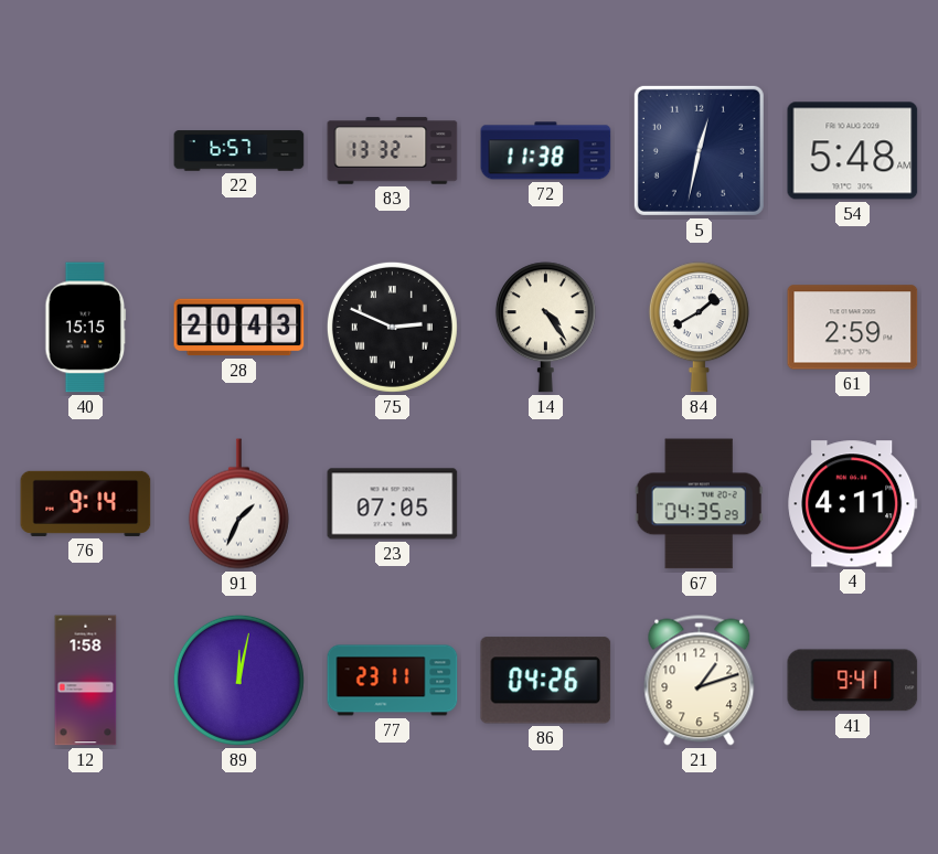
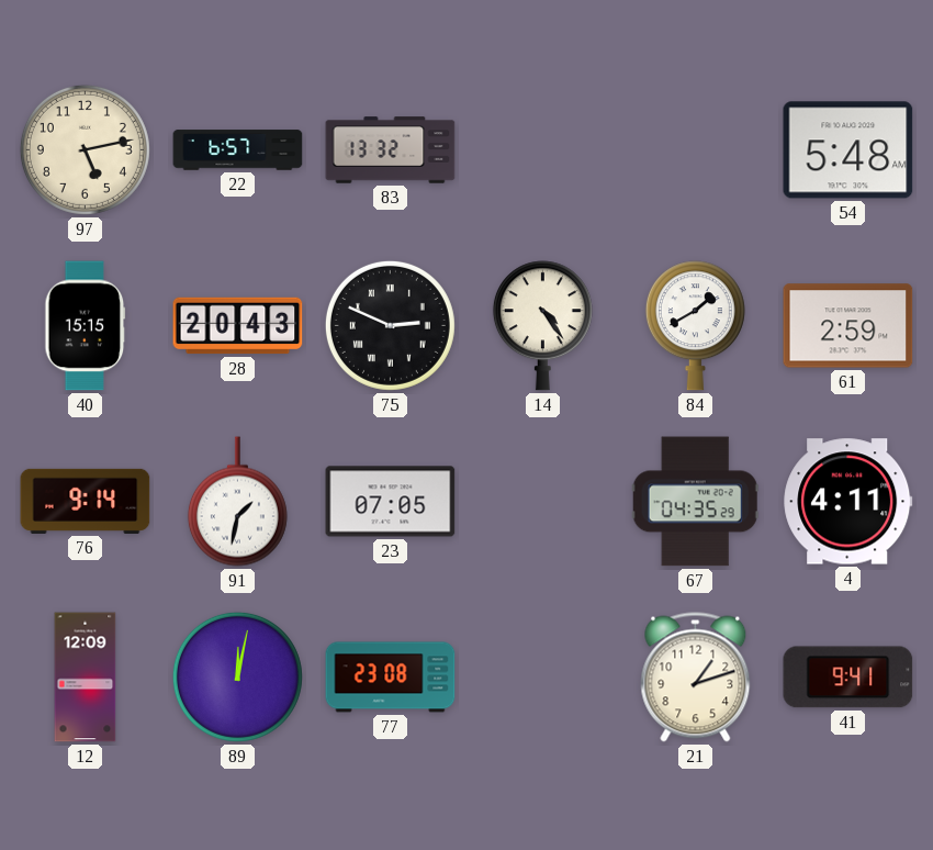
97: none -> 5:13
72: 11:38 -> none
5: 12:32 -> none
91: 1:34 -> 1:32
12: 1:58 -> 12:09
77: 23:11 -> 23:08
86: 04:26 -> none
